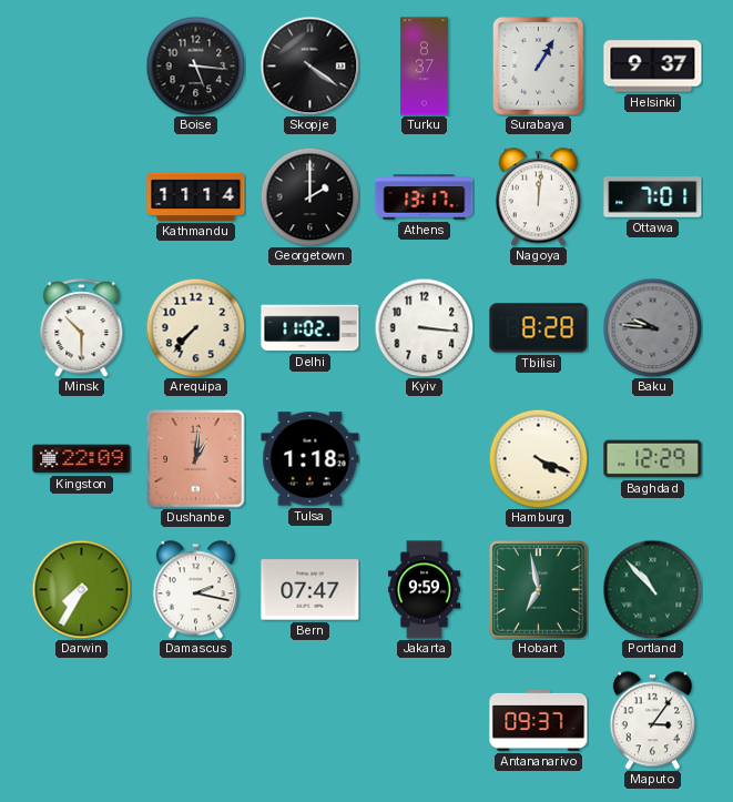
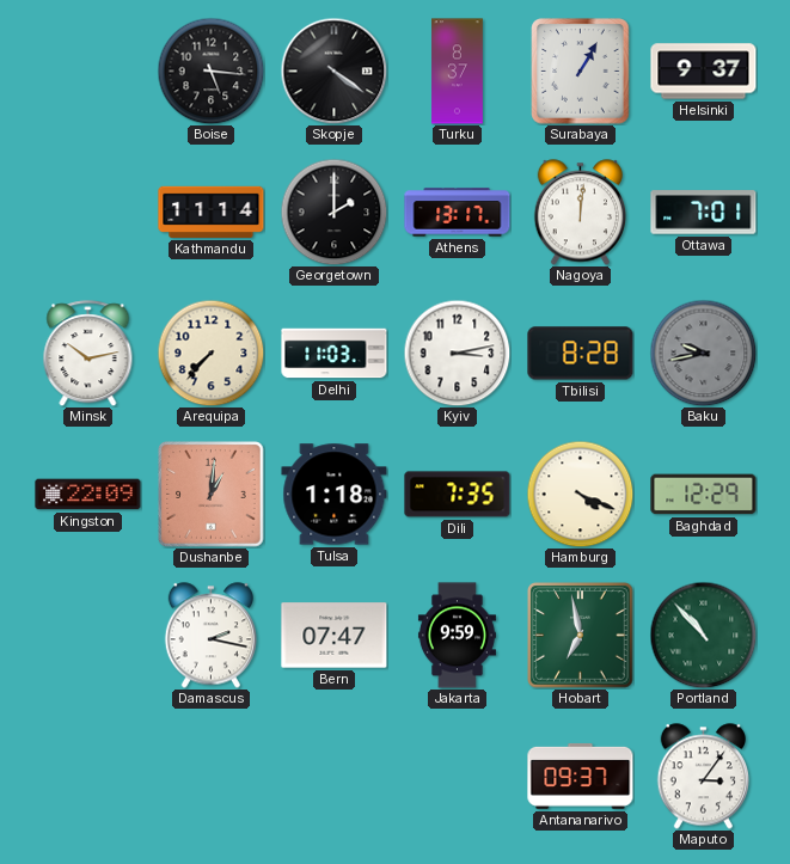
Minsk: 10:30 -> 10:13
Delhi: 11:02 -> 11:03
Kyiv: 3:16 -> 3:13
Baku: 9:46 -> 9:43
Dili: none -> 7:35
Darwin: 7:35 -> none
